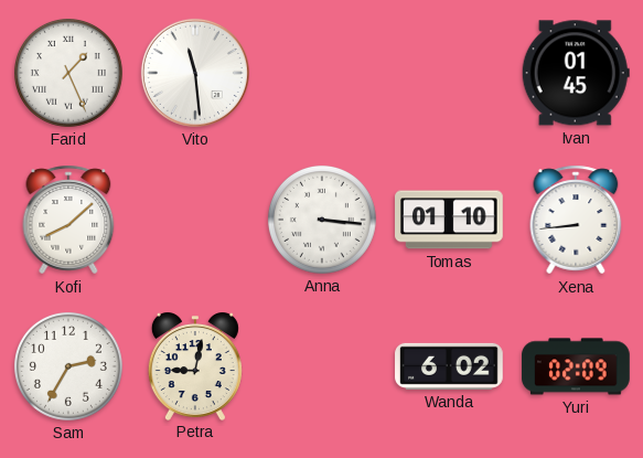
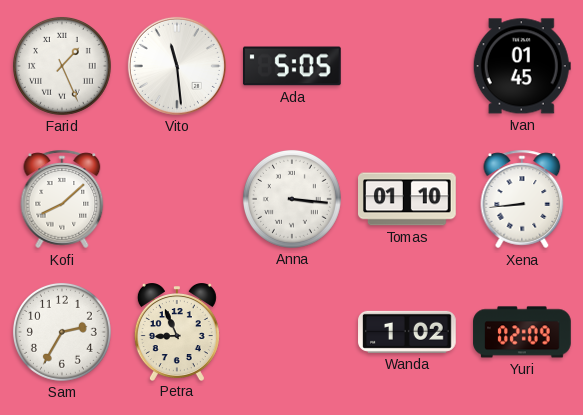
Ada: none -> 5:05
Petra: 9:02 -> 8:56
Wanda: 6:02 -> 1:02
